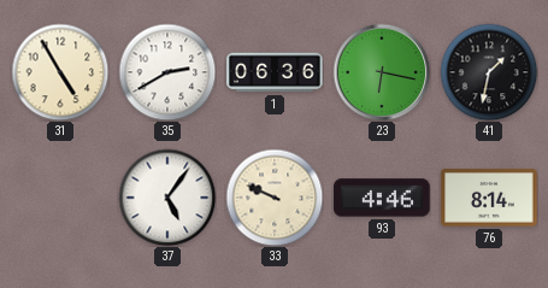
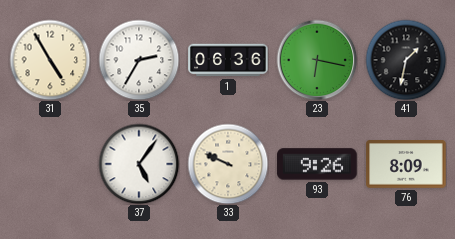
35: 2:40 -> 2:35
93: 4:46 -> 9:26
76: 8:14 -> 8:09
